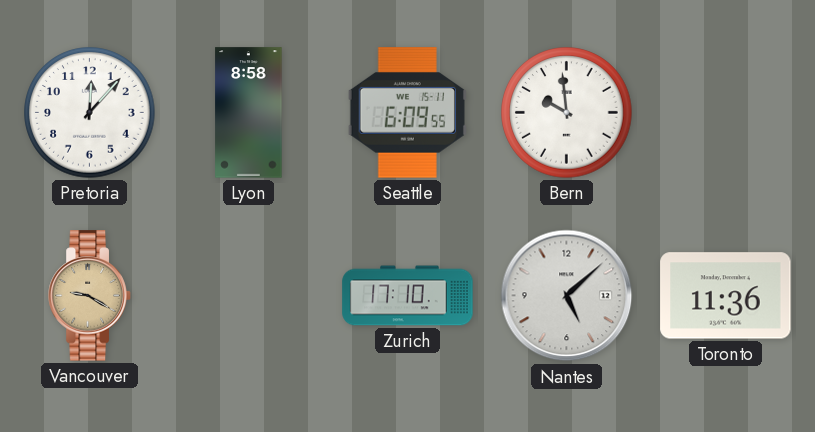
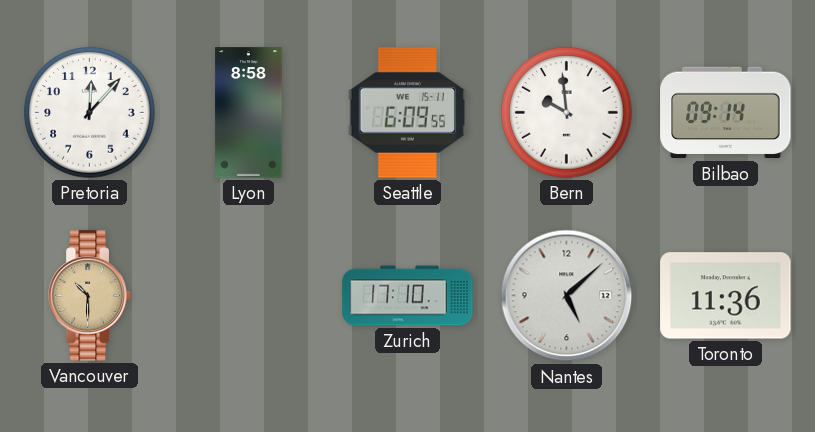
Bilbao: none -> 09:14
Vancouver: 9:20 -> 10:30
